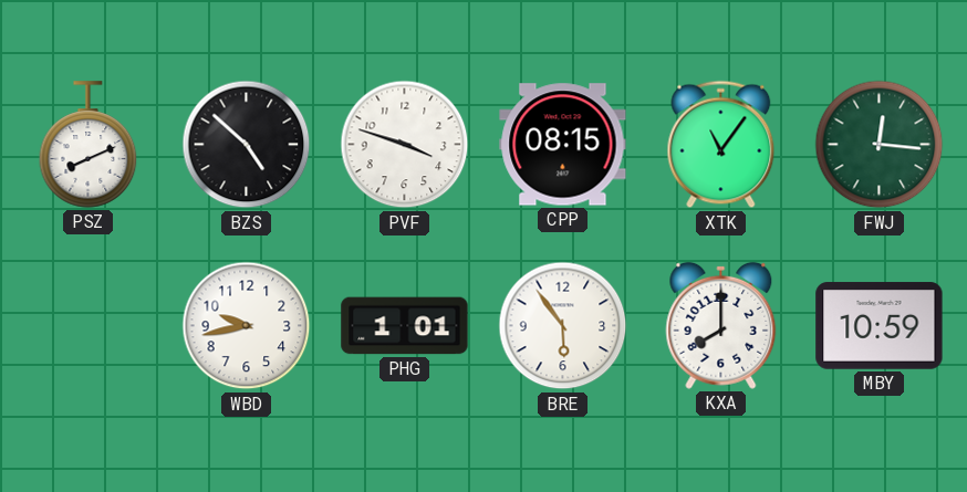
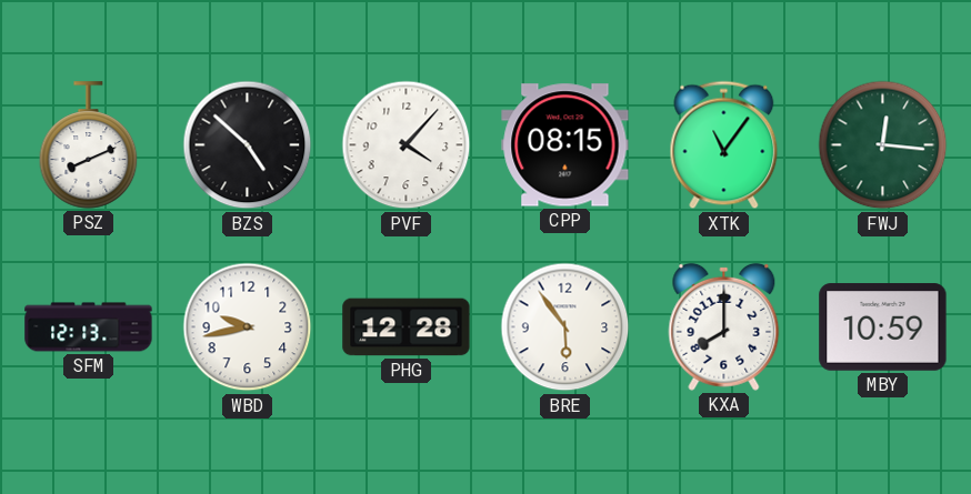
PVF: 3:48 -> 4:07
SFM: none -> 12:13
PHG: 1:01 -> 12:28
